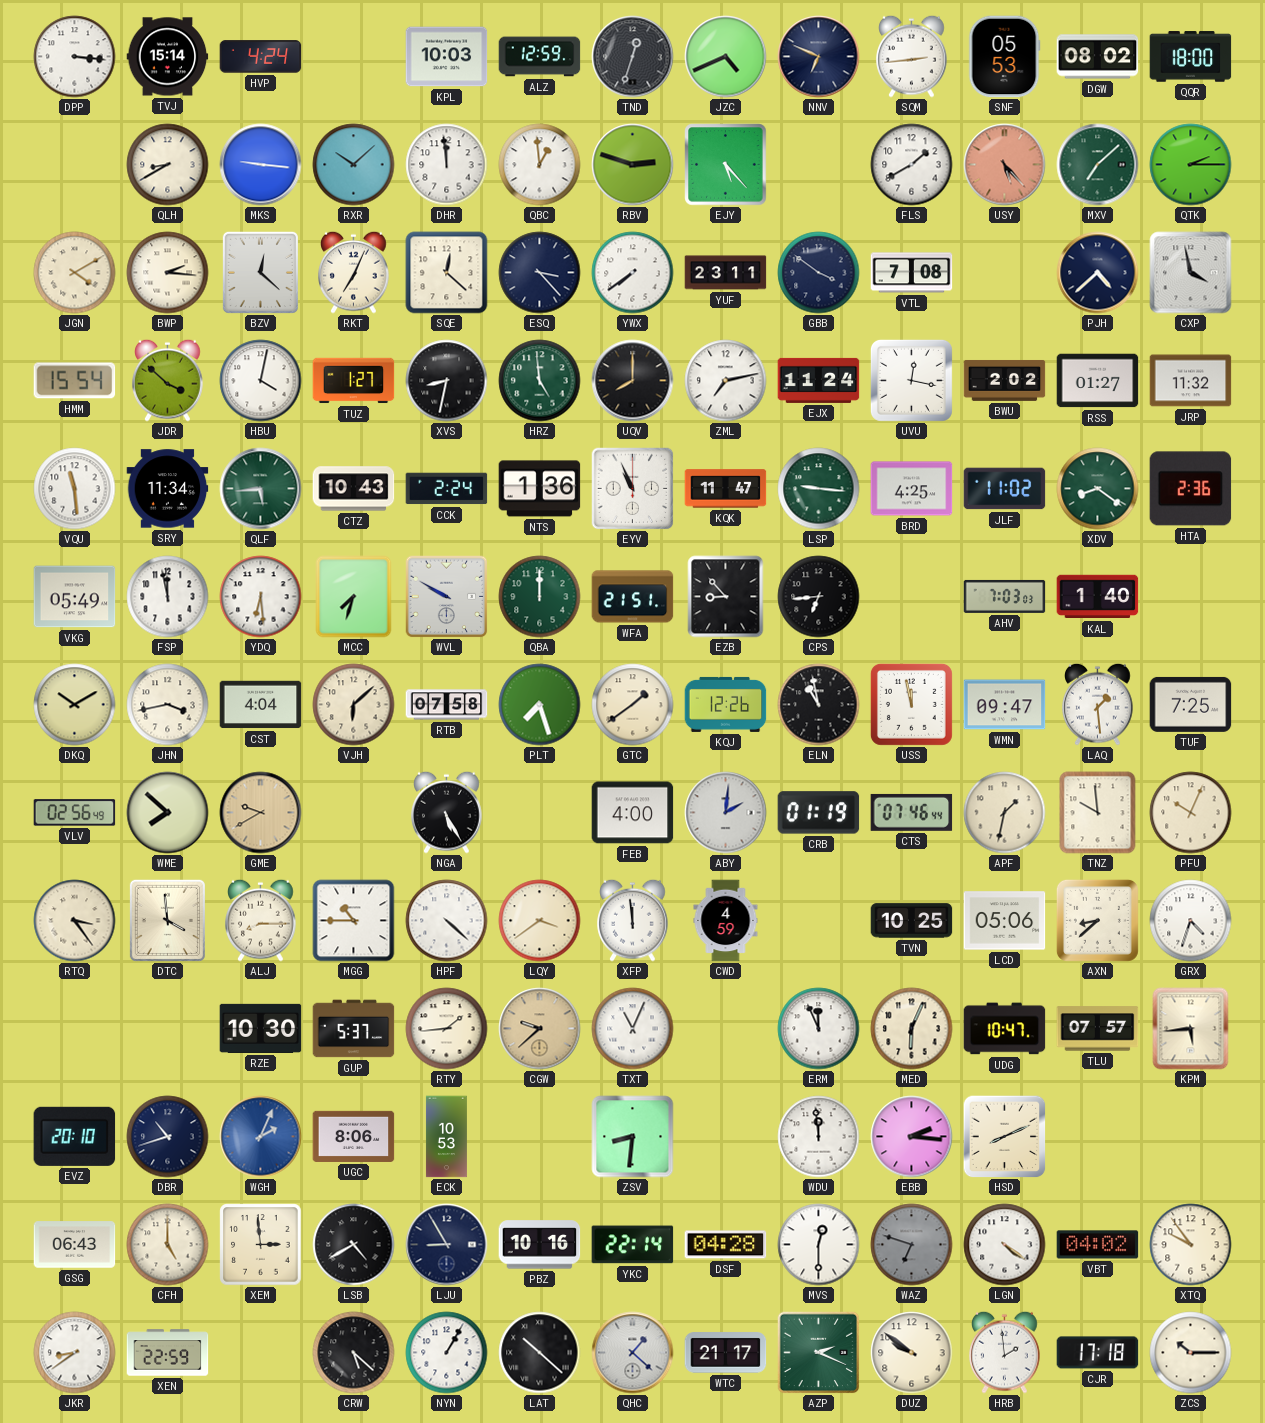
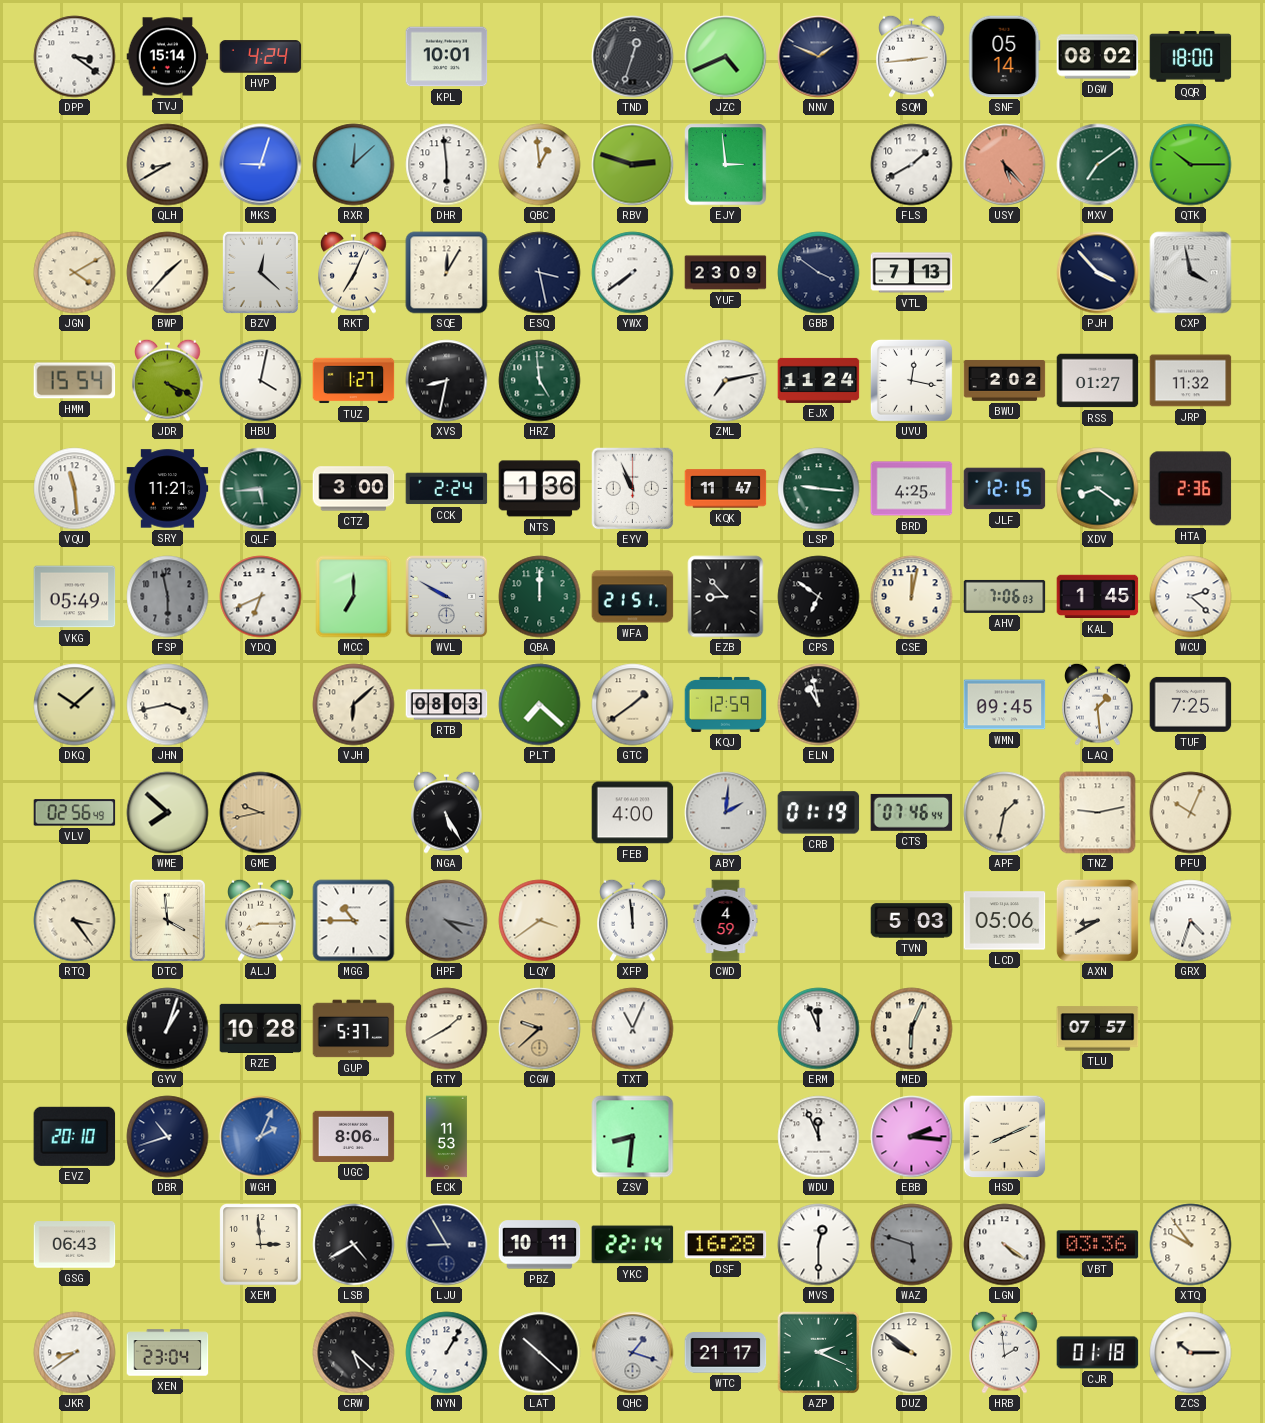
DPP: 3:16 -> 3:21
KPL: 10:03 -> 10:01
ALZ: 12:59 -> none
NNV: 6:49 -> 1:49
SNF: 05:53 -> 05:14
MKS: 9:16 -> 9:03
RXR: 10:08 -> 12:08
DHR: 11:59 -> 5:59
EJY: 5:23 -> 2:59
MXV: 7:08 -> 7:09
QTK: 2:15 -> 10:15
BWP: 2:16 -> 1:37
SQE: 12:22 -> 12:05
ESQ: 3:23 -> 3:28
YUF: 23:11 -> 23:09
VTL: 7:08 -> 7:13
PJH: 4:38 -> 3:53
JDR: 3:52 -> 4:19
UQV: 8:00 -> none
SRY: 11:34 -> 11:21
CTZ: 10:43 -> 3:00
JLF: 11:02 -> 12:15
FSP: 11:58 -> 5:58
FSP dial: white -> grey
YDQ: 6:29 -> 6:41
MCC: 7:33 -> 7:00
CPS: 6:44 -> 6:51
CSE: none -> 12:02
AHV: 7:03 -> 7:06
KAL: 1:40 -> 1:45
WCU: none -> 2:22
DKQ: 10:10 -> 10:08
CST: 4:04 -> none
RTB: 07:58 -> 08:03
PLT: 7:27 -> 7:22
KQJ: 12:26 -> 12:59
USS: 11:58 -> none
WMN: 09:47 -> 09:45
GME: 9:40 -> 9:43
TNZ: 9:59 -> 9:13
HPF: 4:22 -> 4:17
HPF dial: white -> grey
TVN: 10:25 -> 5:03
AXN: 8:38 -> 8:40
GYV: none -> 1:03
RZE: 10:30 -> 10:28
RTY: 1:44 -> 1:40
UDG: 10:47 -> none
KPM: 5:44 -> none
ECK: 10:53 -> 11:53
WDU: 11:59 -> 11:56
CFH: 5:00 -> none
PBZ: 10:16 -> 10:11
DSF: 04:28 -> 16:28
WAZ: 6:48 -> 5:48
VBT: 04:02 -> 03:36
XEN: 22:59 -> 23:04
QHC: 1:22 -> 1:18
CJR: 17:18 -> 01:18
